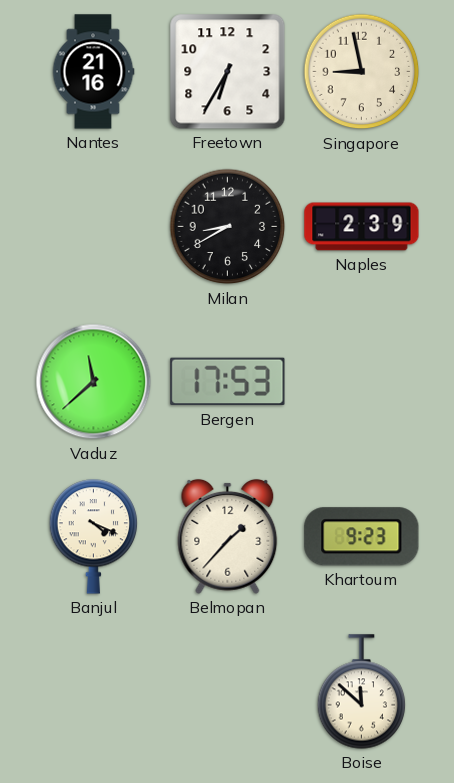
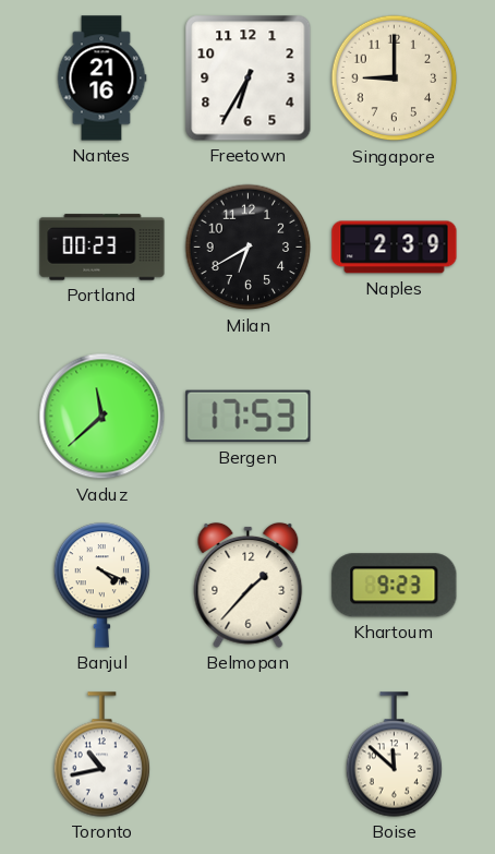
Singapore: 8:58 -> 9:00
Portland: none -> 00:23
Milan: 8:40 -> 6:40
Toronto: none -> 10:43
